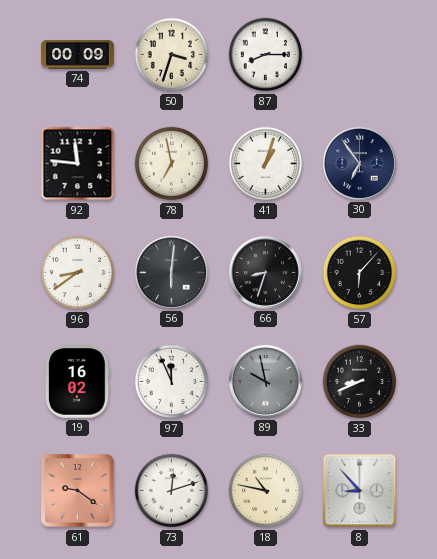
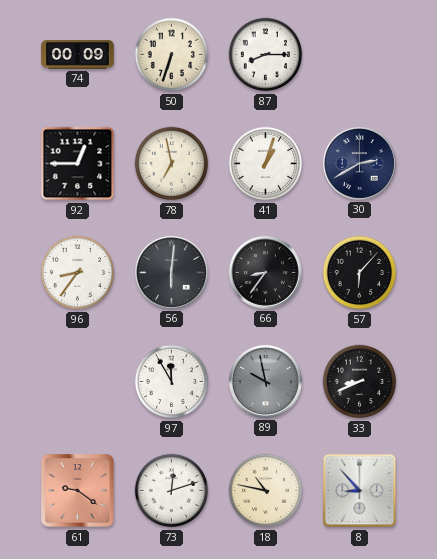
50: 3:33 -> 6:33
92: 11:46 -> 12:45
30: 6:54 -> 2:40
96: 8:39 -> 8:36
66: 8:33 -> 8:36
19: 16:02 -> none
97: 11:56 -> 11:55
